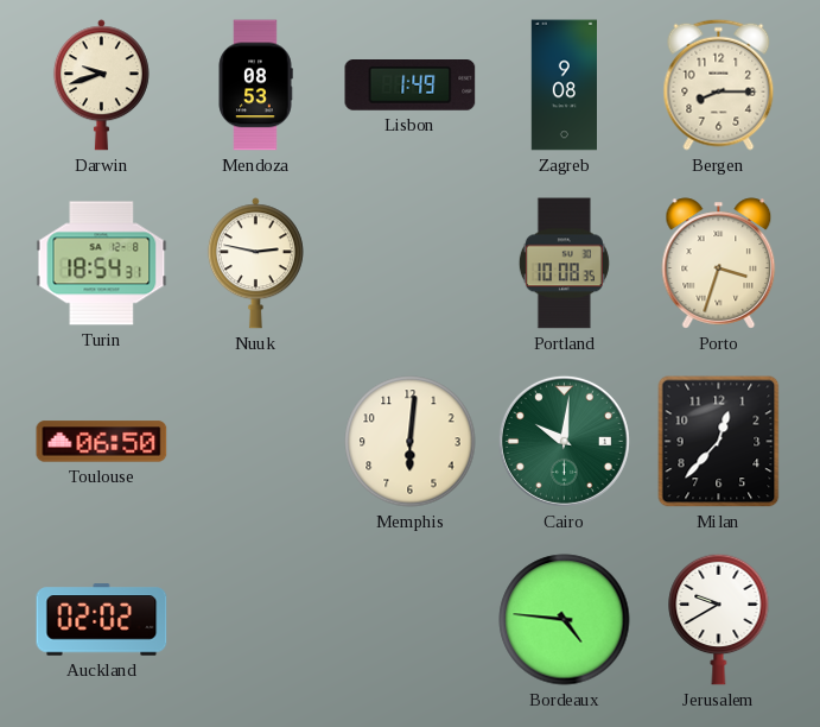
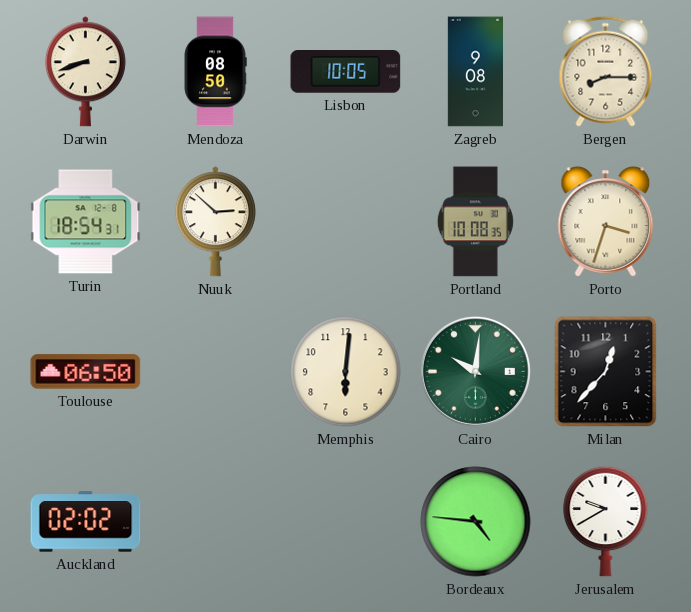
Darwin: 9:42 -> 8:42
Mendoza: 08:53 -> 08:50
Lisbon: 1:49 -> 10:05
Nuuk: 2:47 -> 2:52
